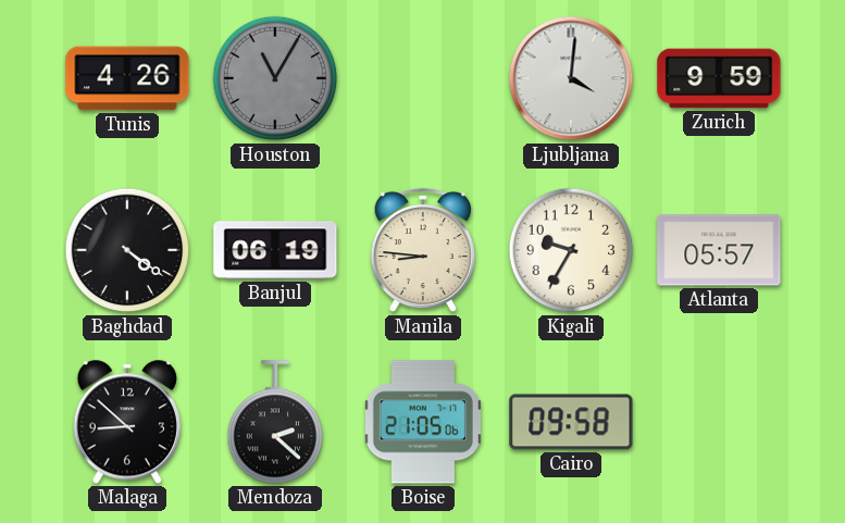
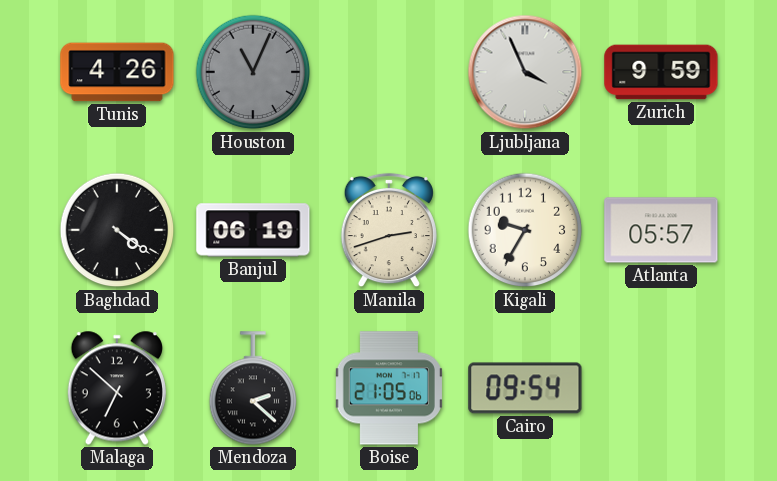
Houston: 11:05 -> 11:04
Ljubljana: 4:01 -> 3:56
Manila: 8:46 -> 2:42
Malaga: 8:52 -> 6:52
Cairo: 09:58 -> 09:54
